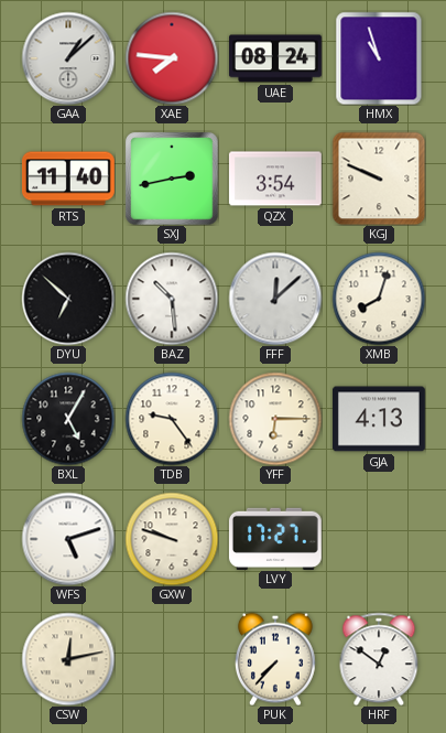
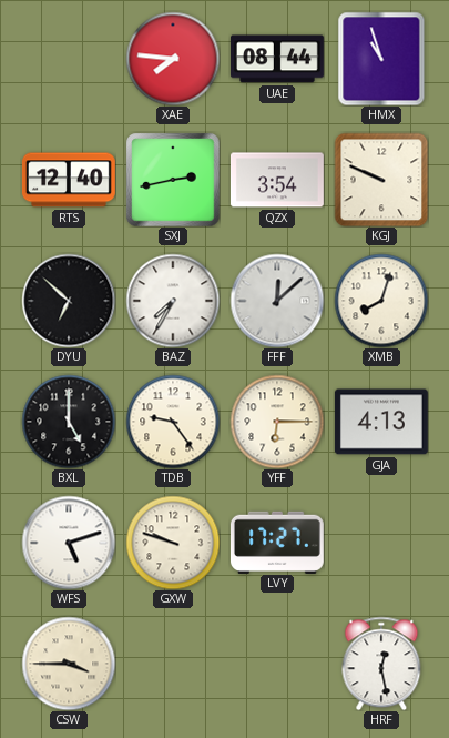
GAA: 1:08 -> none
UAE: 08:24 -> 08:44
RTS: 11:40 -> 12:40
BAZ: 10:29 -> 7:35
BXL: 5:05 -> 5:00
CSW: 12:13 -> 3:45
PUK: 7:37 -> none
HRF: 12:51 -> 12:28
